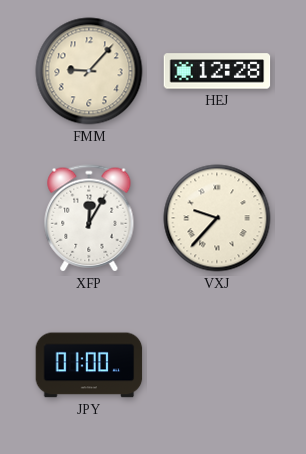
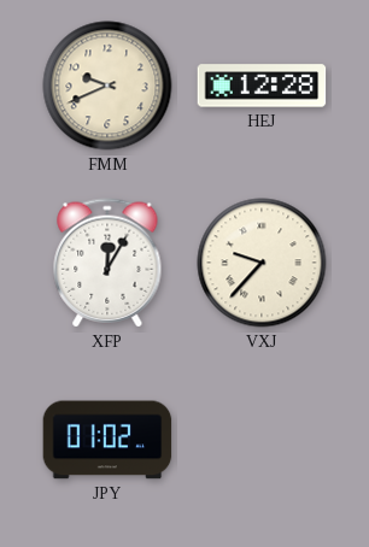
FMM: 9:07 -> 9:41
JPY: 01:00 -> 01:02
